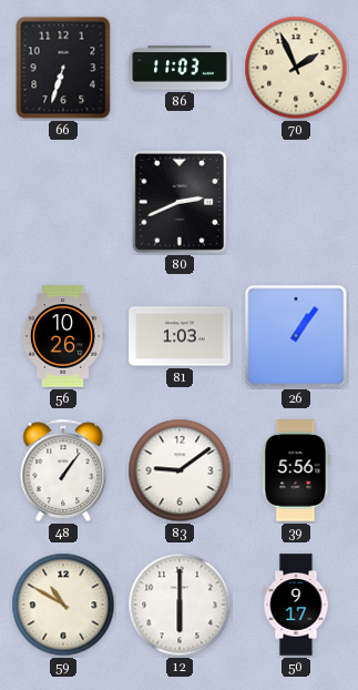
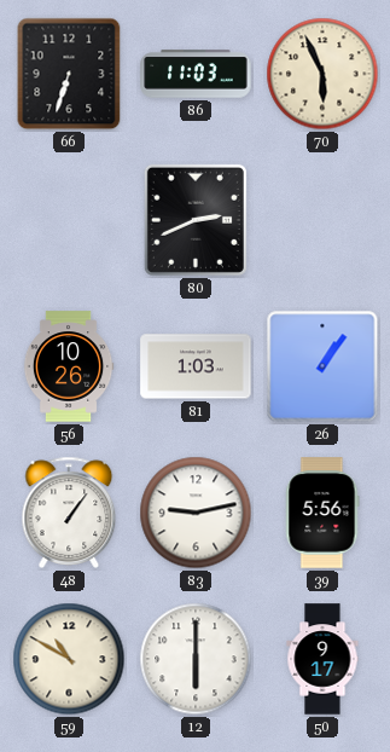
70: 1:56 -> 5:56
83: 9:09 -> 9:13
